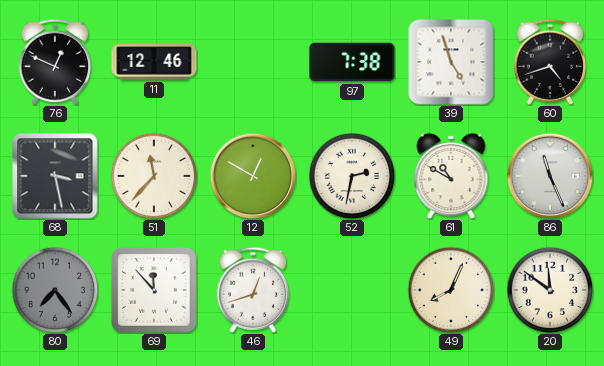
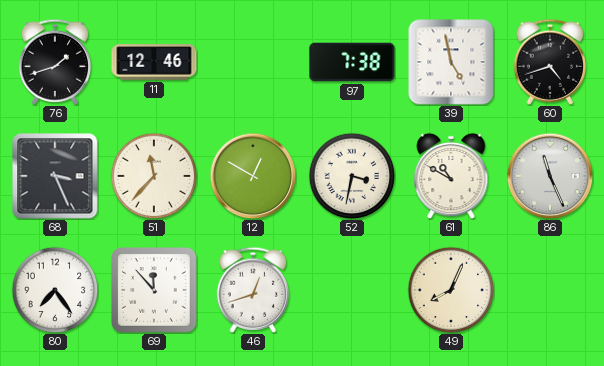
76: 12:49 -> 1:42
39: 4:57 -> 4:58
68: 3:28 -> 3:26
52: 2:32 -> 3:32
80 dial: grey -> white
20: 11:51 -> none
